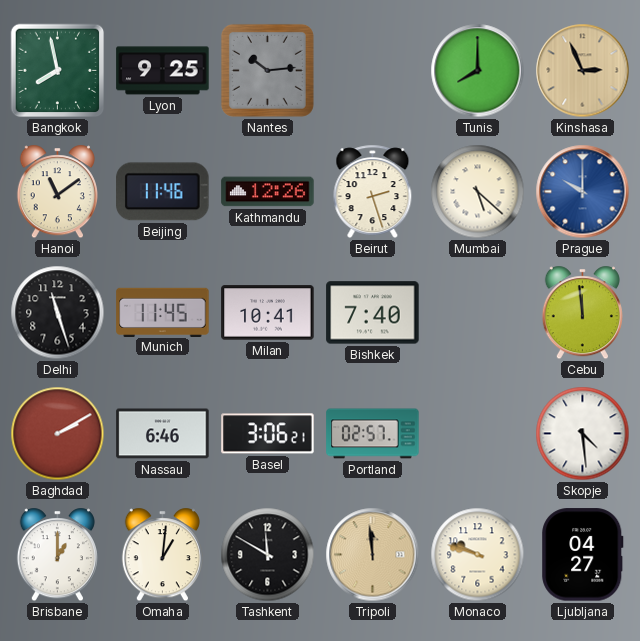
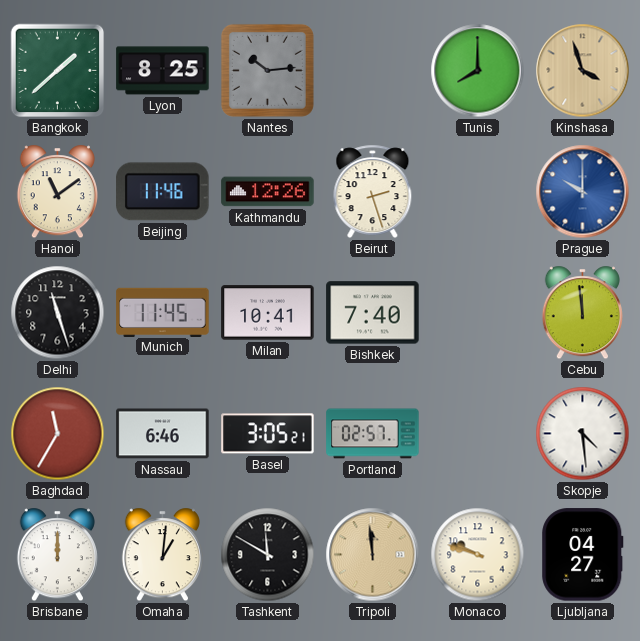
Bangkok: 7:58 -> 1:38
Lyon: 9:25 -> 8:25
Kinshasa: 2:56 -> 3:57
Mumbai: 5:22 -> none
Baghdad: 2:10 -> 11:35
Basel: 3:06 -> 3:05
Brisbane: 1:00 -> 12:00
